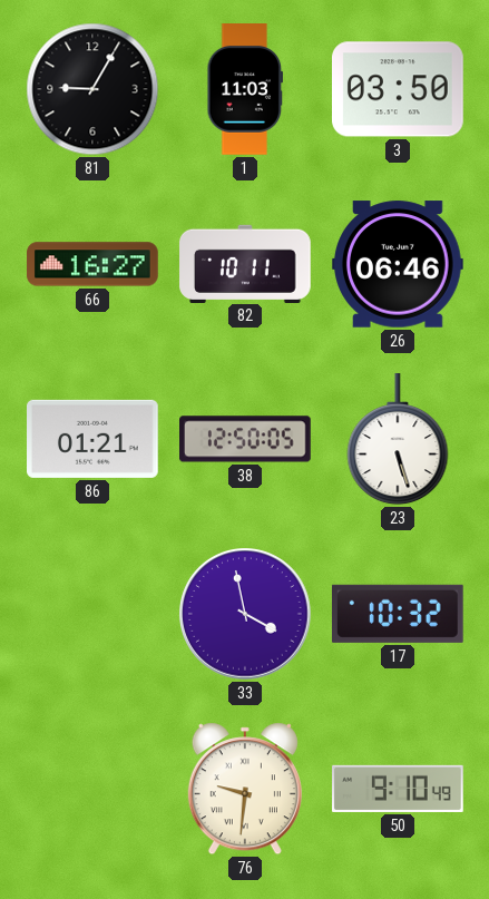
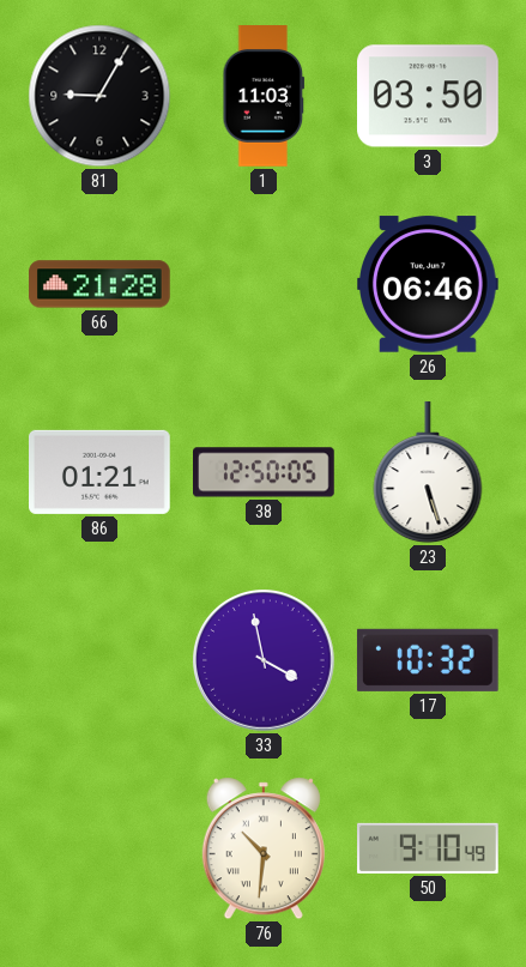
66: 16:27 -> 21:28
82: 10:11 -> none
76: 9:31 -> 10:31
